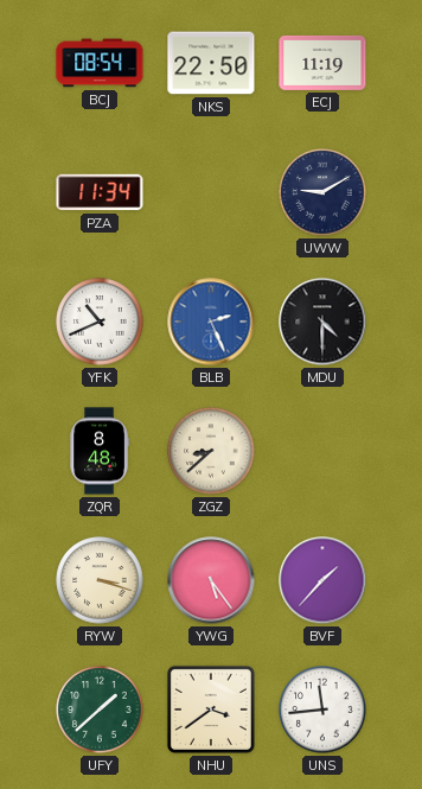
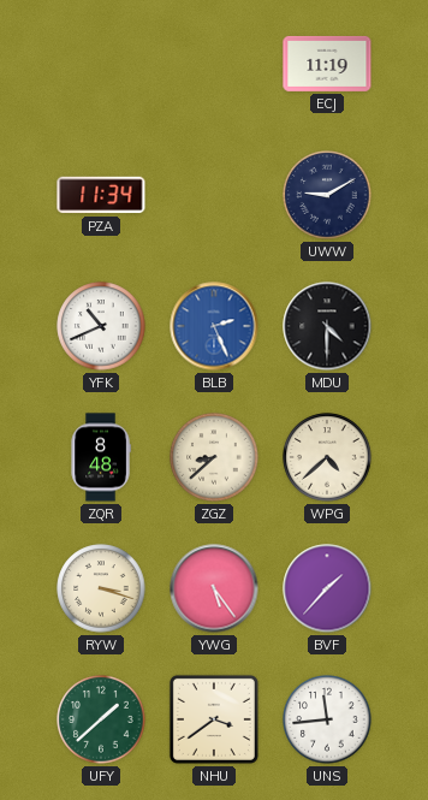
BCJ: 08:54 -> none
NKS: 22:50 -> none
WPG: none -> 4:38
